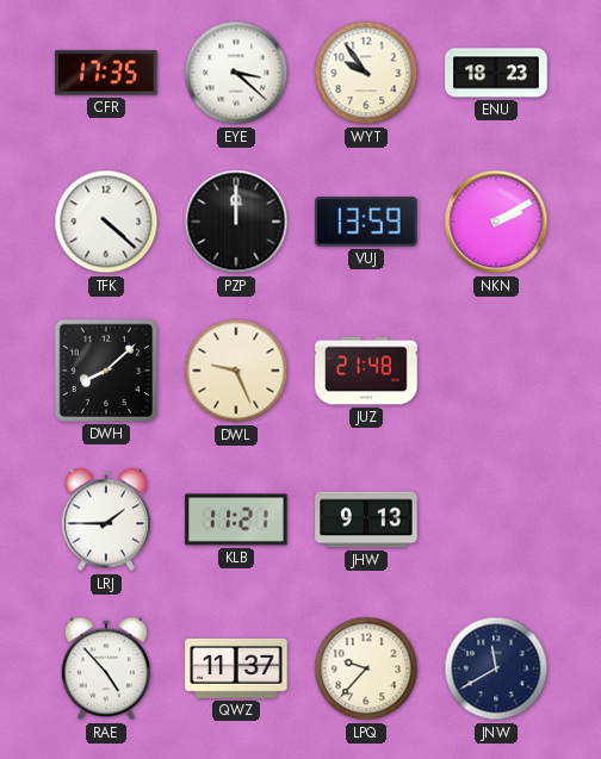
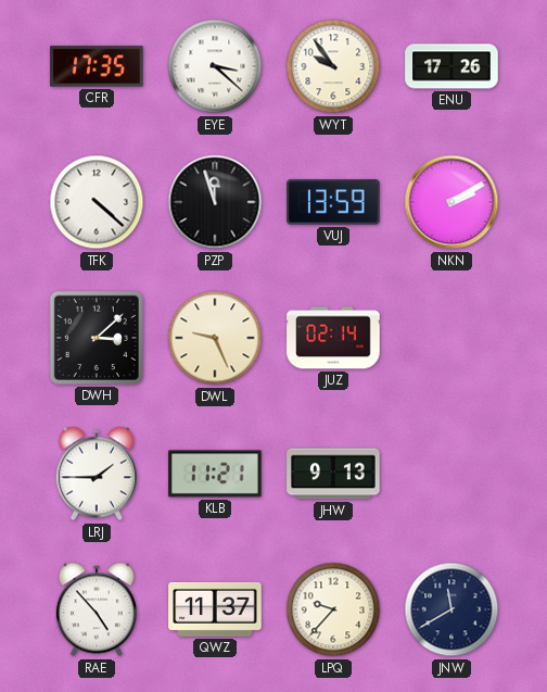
ENU: 18:23 -> 17:26
PZP: 12:00 -> 11:57
DWH: 8:08 -> 3:08
JUZ: 21:48 -> 02:14
